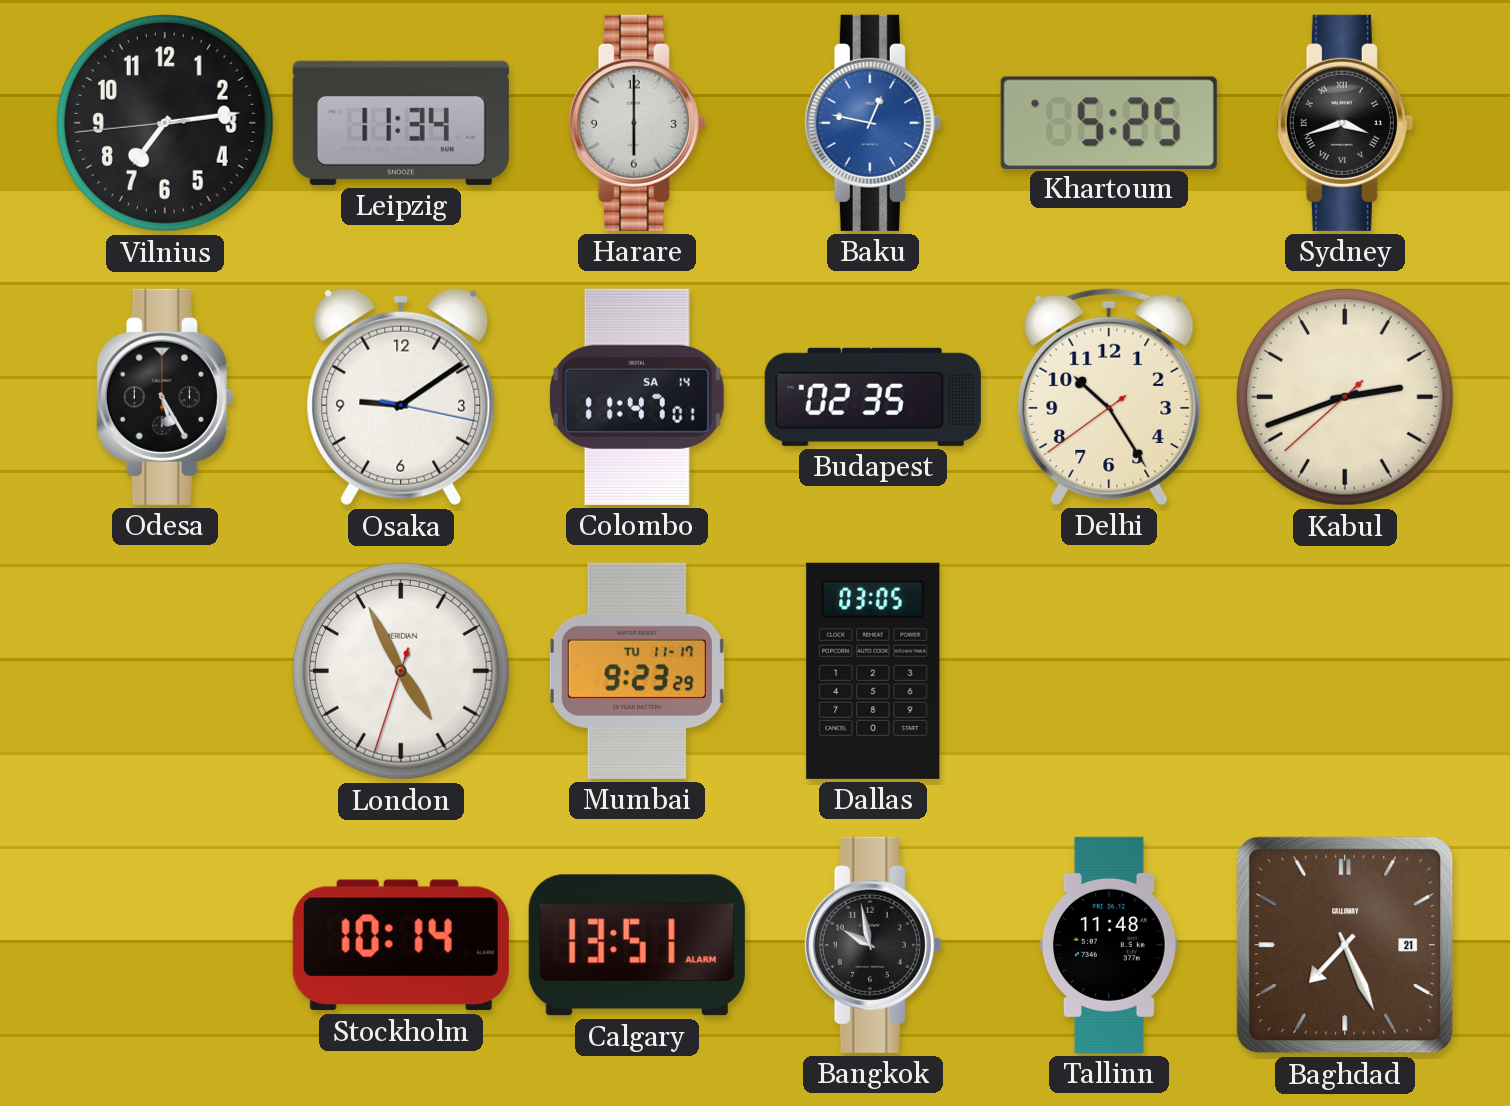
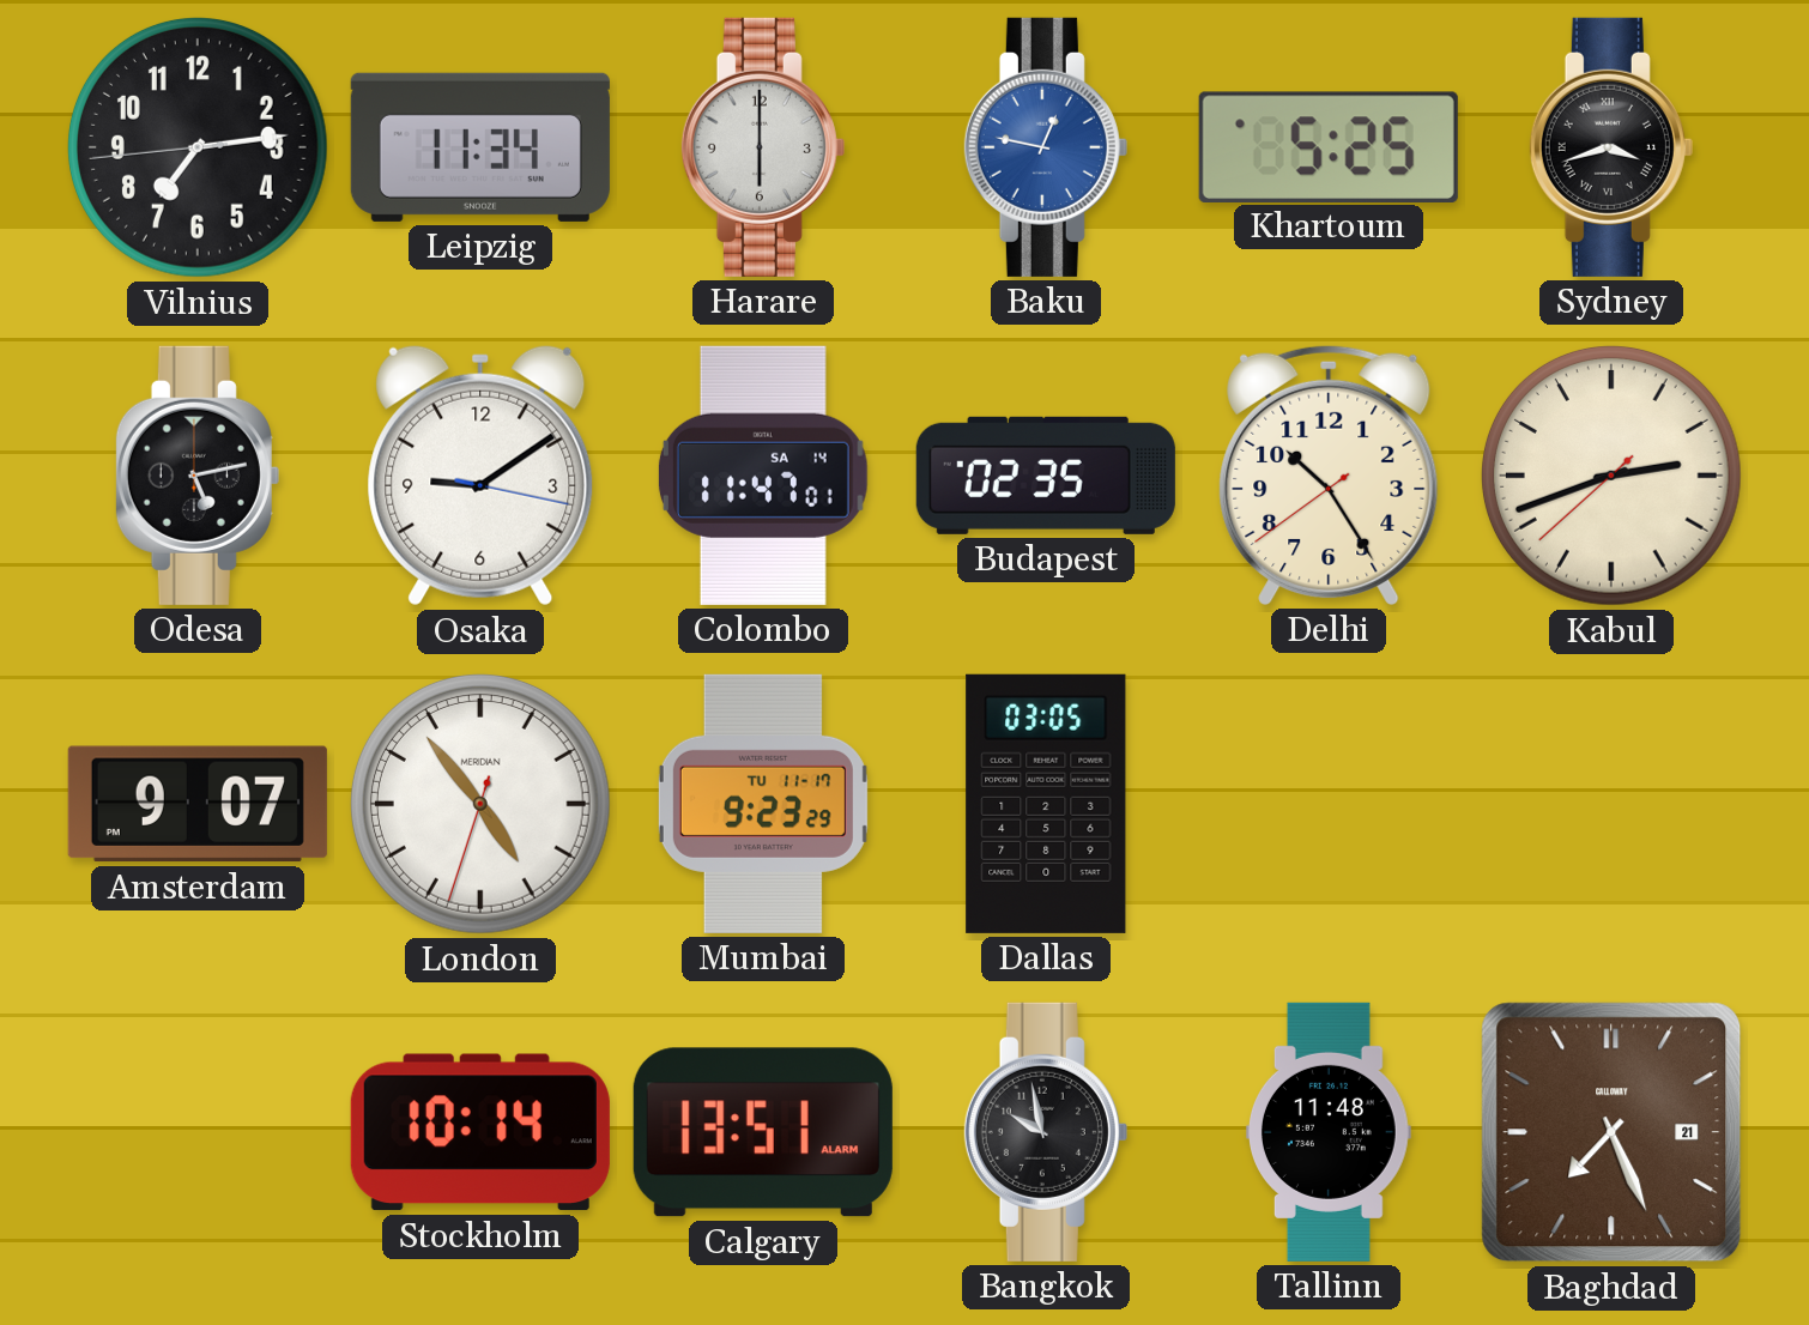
Odesa: 5:25 -> 5:13
Amsterdam: none -> 9:07
London: 4:55 -> 4:53
